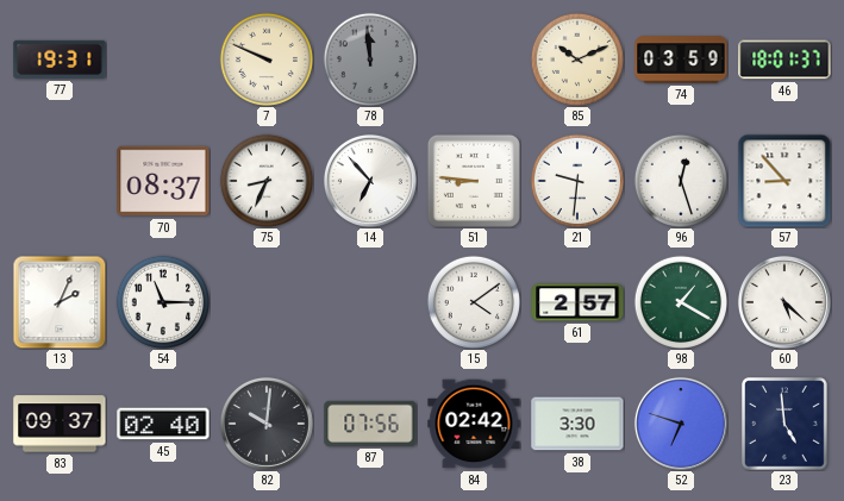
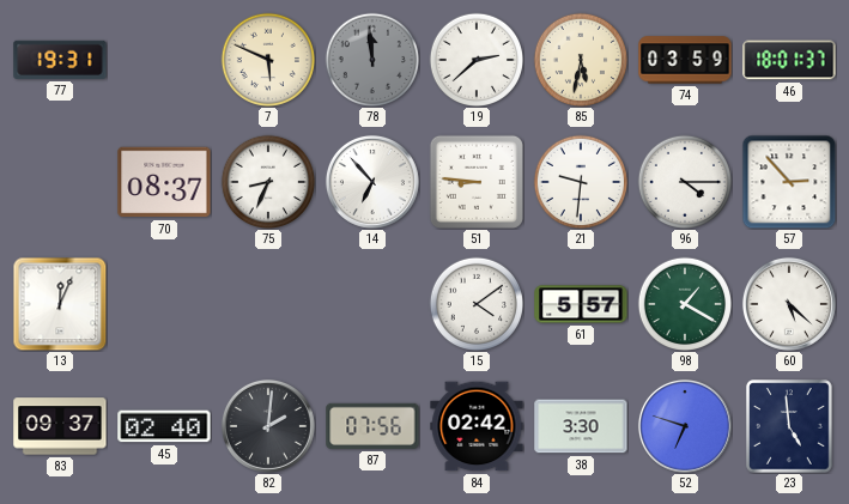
7: 9:49 -> 5:49
19: none -> 2:38
85: 10:11 -> 5:32
96: 12:27 -> 4:15
57: 8:53 -> 2:53
13: 2:04 -> 12:04
54: 11:15 -> none
61: 2:57 -> 5:57
82: 10:01 -> 2:01
